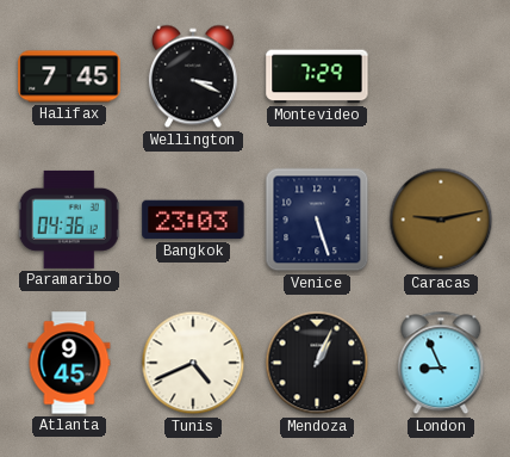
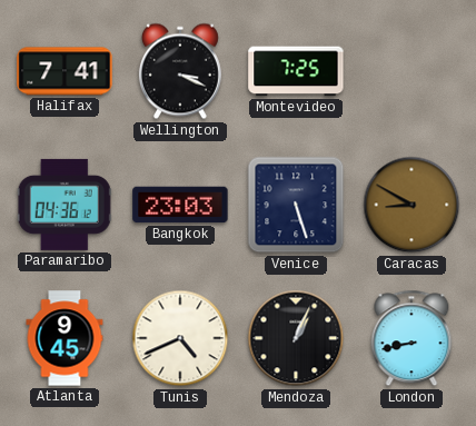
Halifax: 7:45 -> 7:41
Montevideo: 7:29 -> 7:25
Caracas: 9:13 -> 8:50
London: 8:56 -> 8:43
